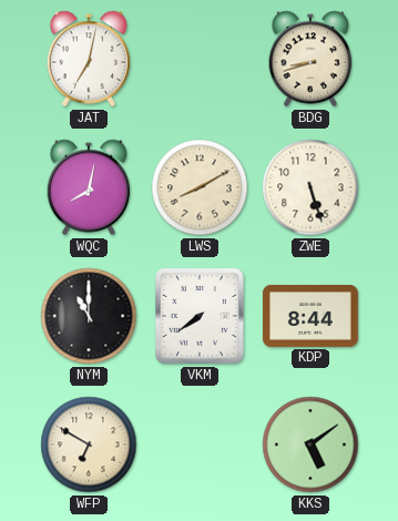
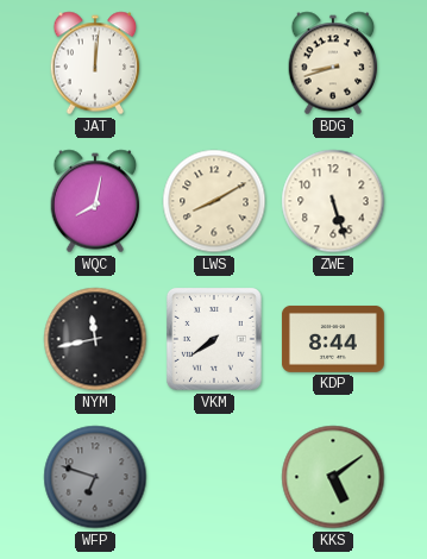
JAT: 7:02 -> 12:01
NYM: 11:00 -> 11:43
WFP: 6:50 -> 6:48
WFP dial: cream -> grey
